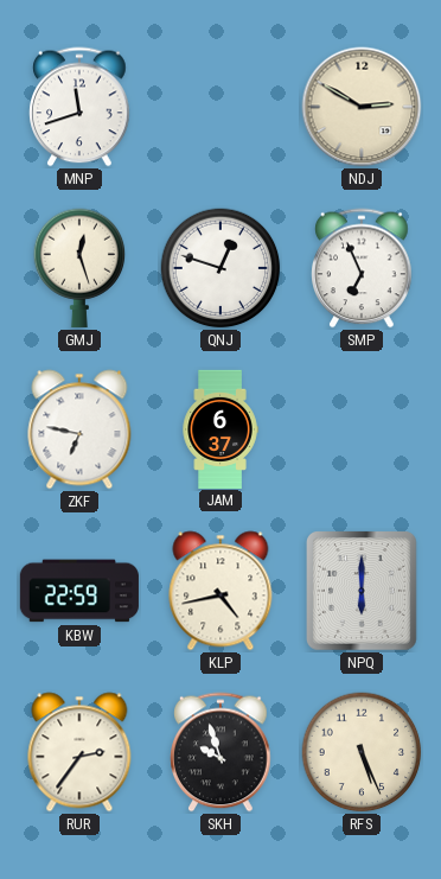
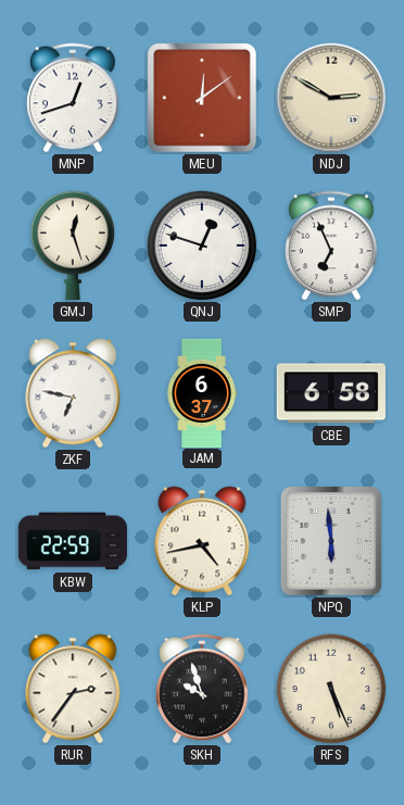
MNP: 11:42 -> 12:42
MEU: none -> 12:09
CBE: none -> 6:58
NPQ: 6:00 -> 5:59
